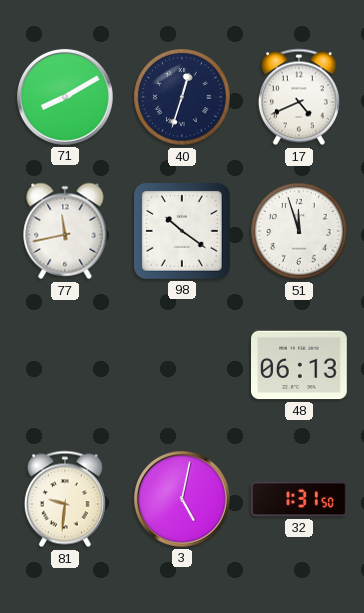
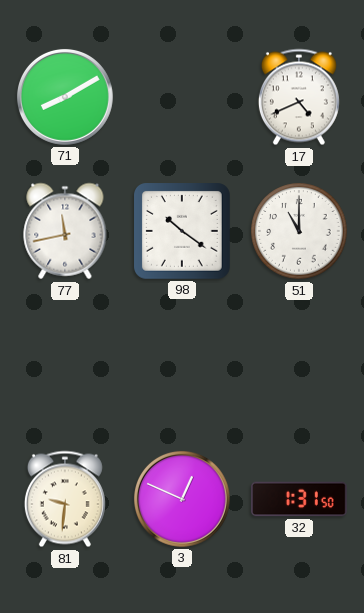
40: 12:33 -> none
51: 11:57 -> 11:00
48: 06:13 -> none
3: 5:02 -> 12:49
